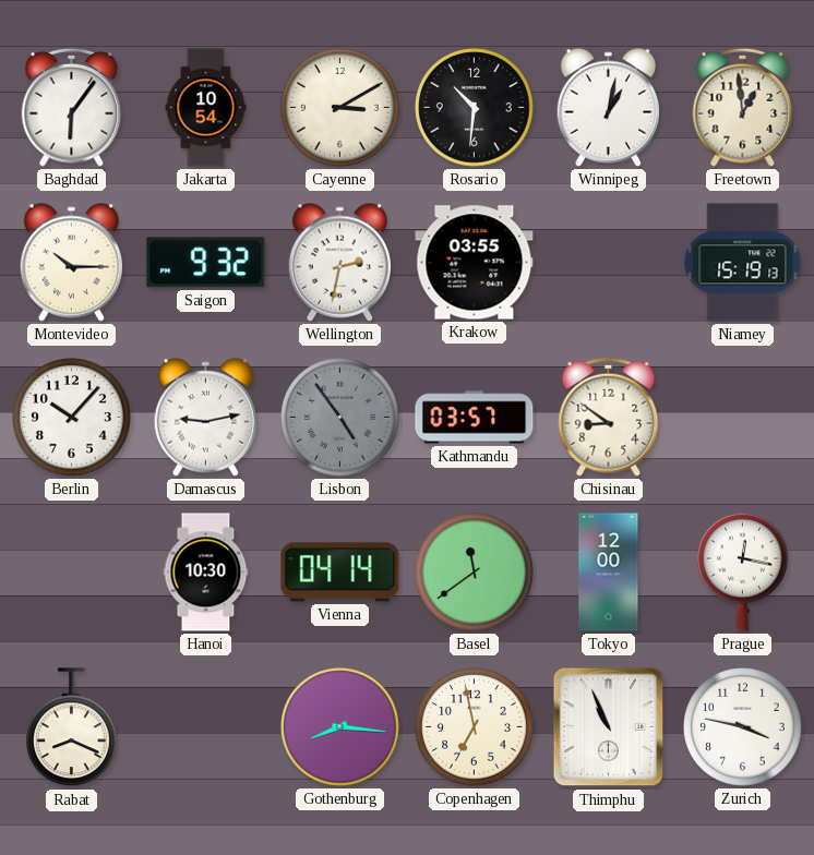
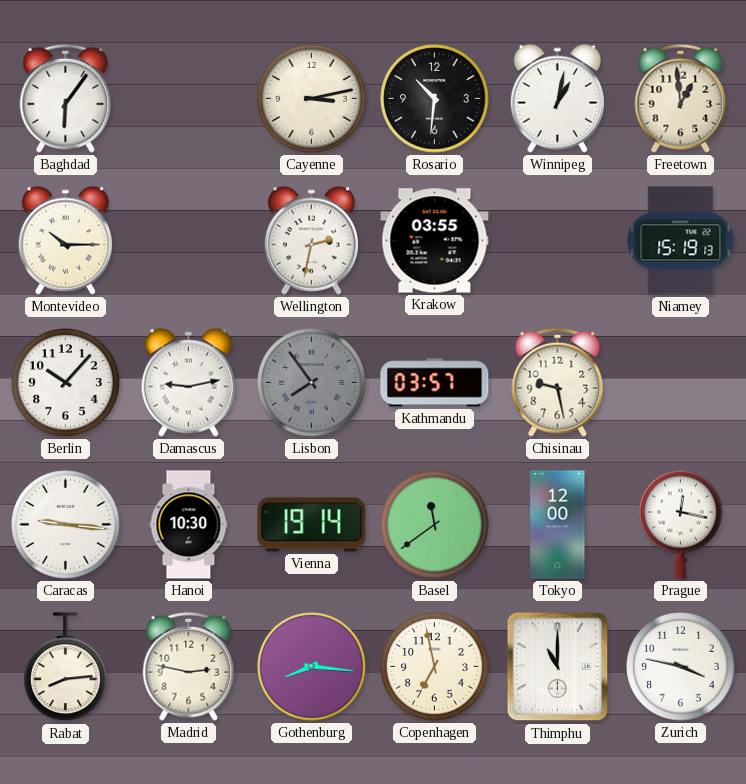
Jakarta: 10:54 -> none
Cayenne: 3:10 -> 3:13
Saigon: 9:32 -> none
Lisbon: 4:54 -> 7:54
Chisinau: 8:51 -> 9:28
Caracas: none -> 9:16
Vienna: 04:14 -> 19:14
Rabat: 8:19 -> 8:14
Madrid: none -> 2:47
Thimphu: 10:56 -> 11:00
